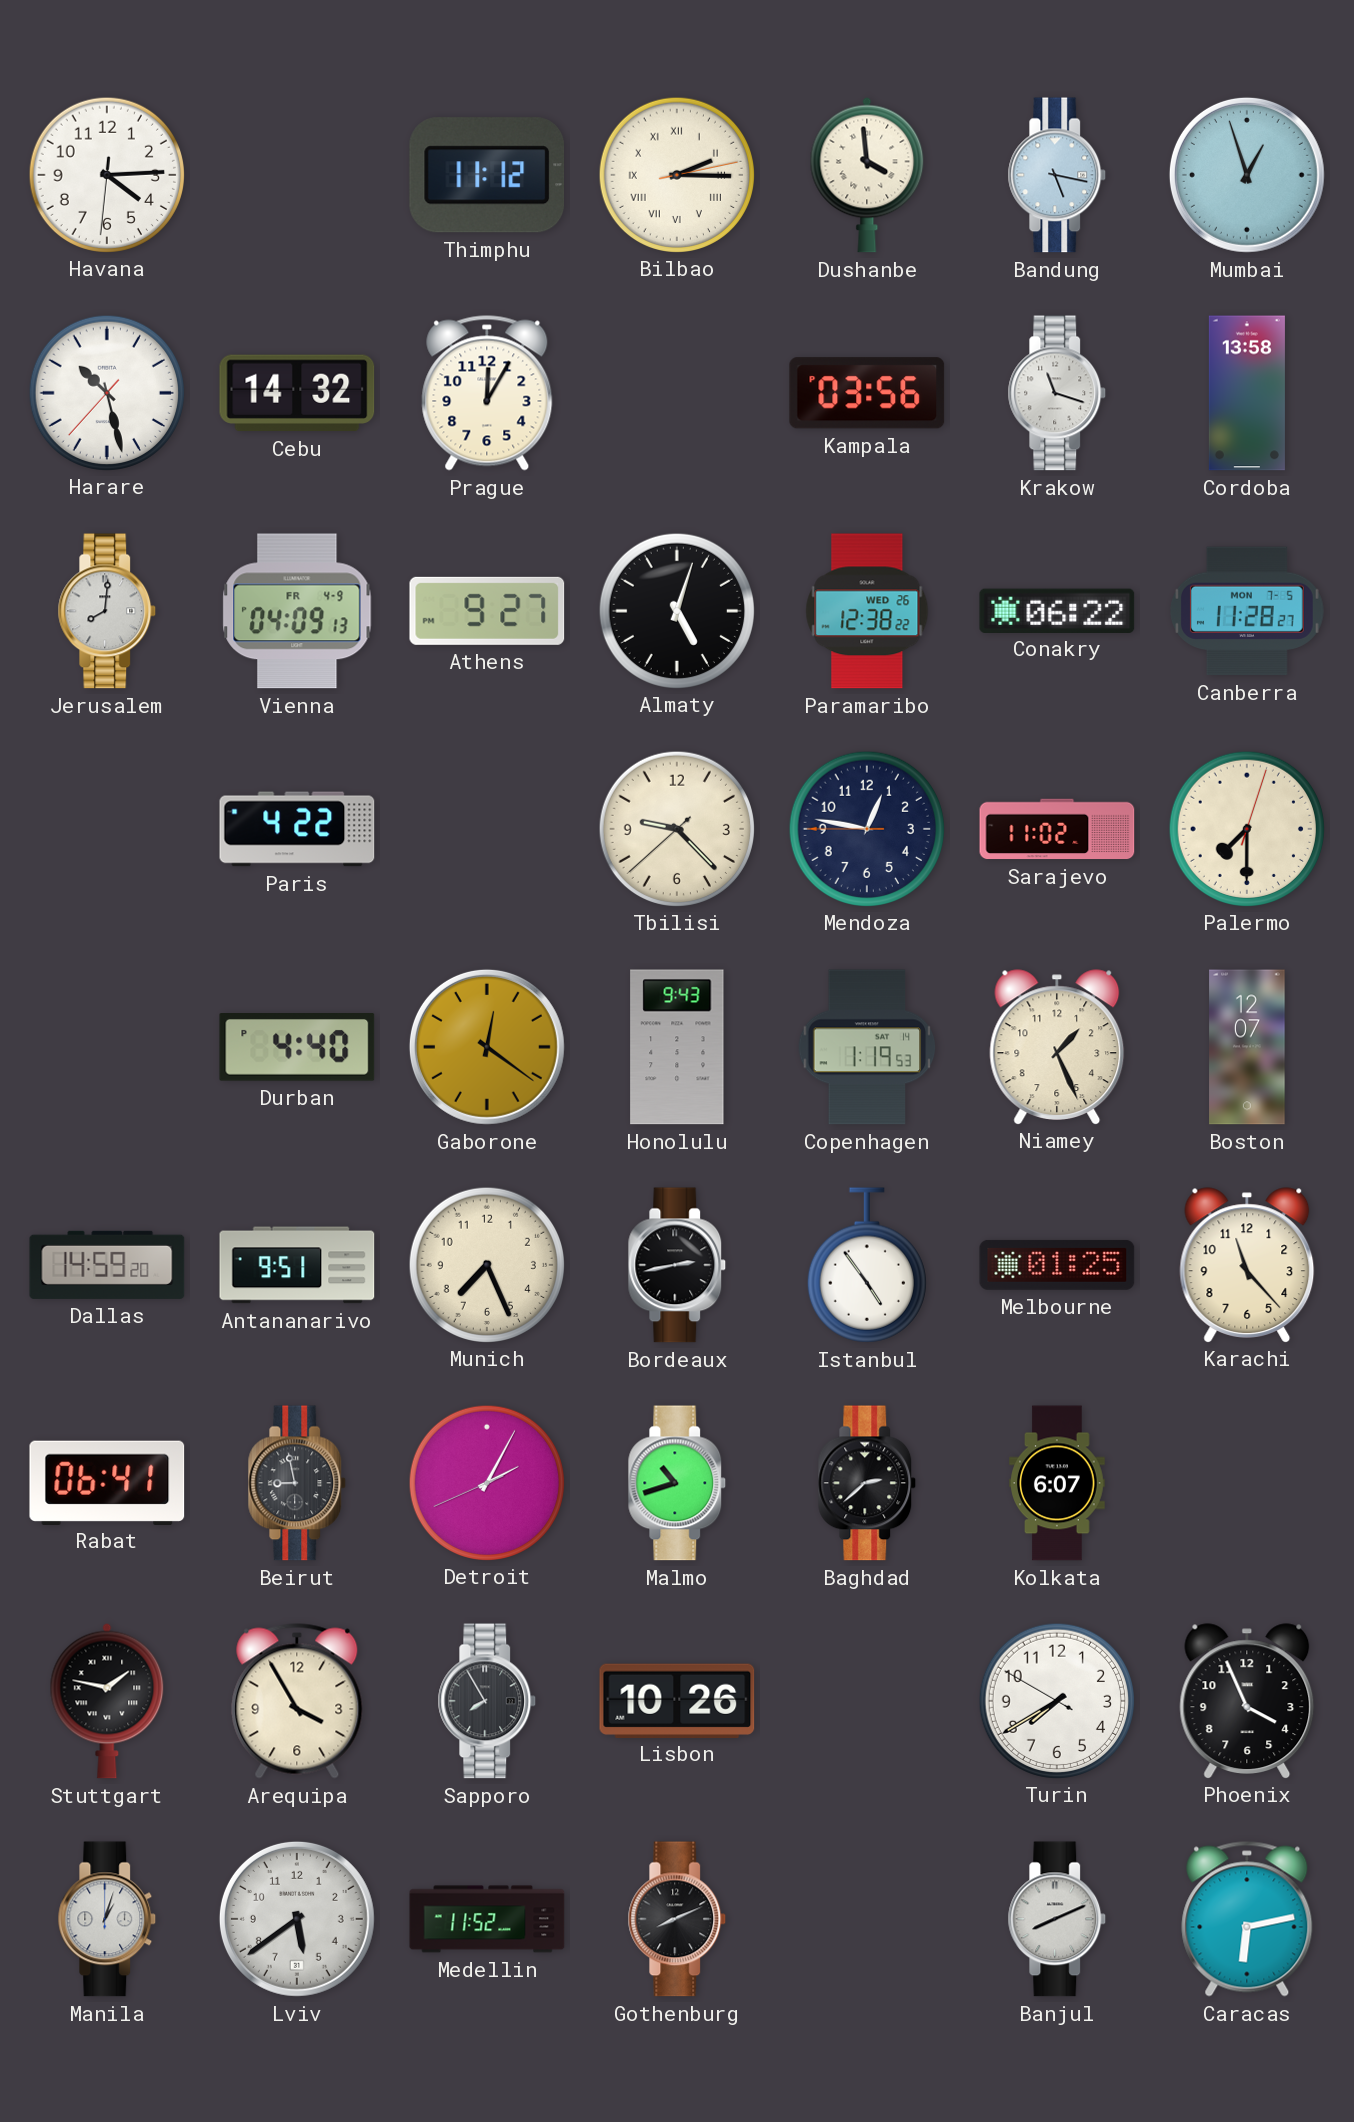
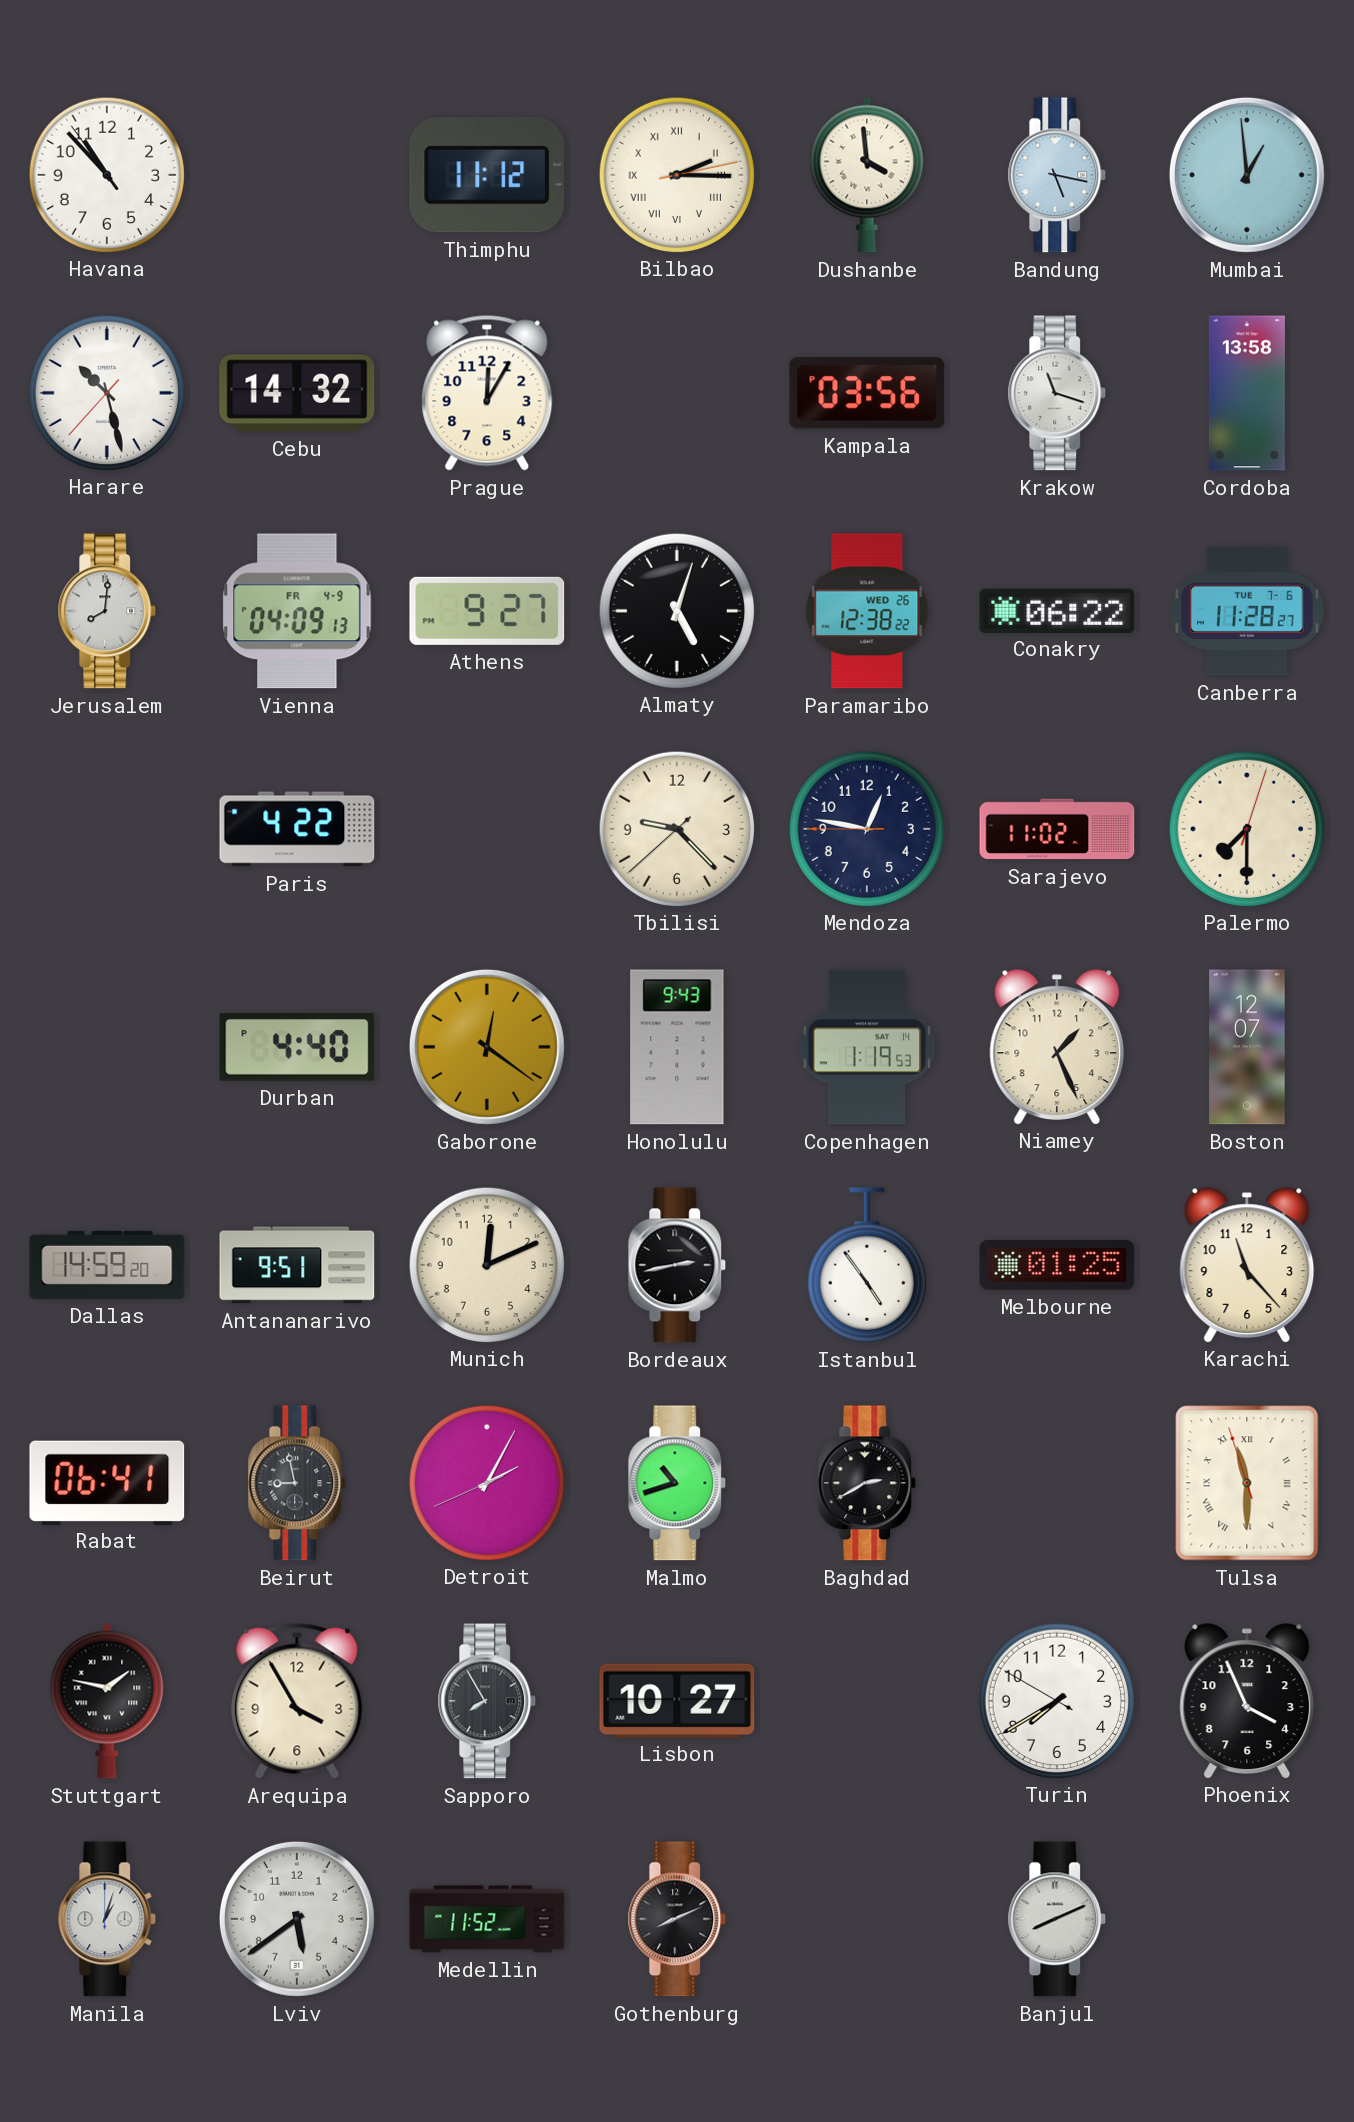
Havana: 4:14 -> 10:52
Mumbai: 12:57 -> 12:59
Canberra date: MON 7-5 -> TUE 7-6
Munich: 7:26 -> 12:11
Baghdad: 2:38 -> 2:40
Kolkata: 6:07 -> none
Tulsa: none -> 11:29
Lisbon: 10:26 -> 10:27
Caracas: 6:13 -> none
